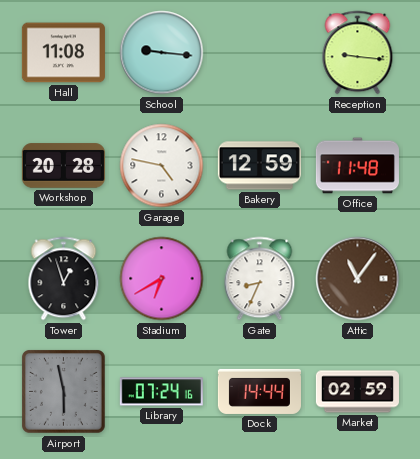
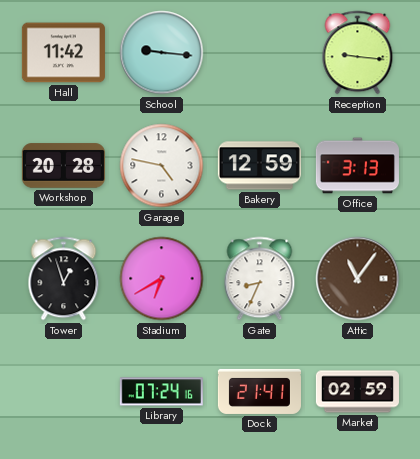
Hall: 11:08 -> 11:42
Office: 11:48 -> 3:13
Airport: 5:58 -> none
Dock: 14:44 -> 21:41
